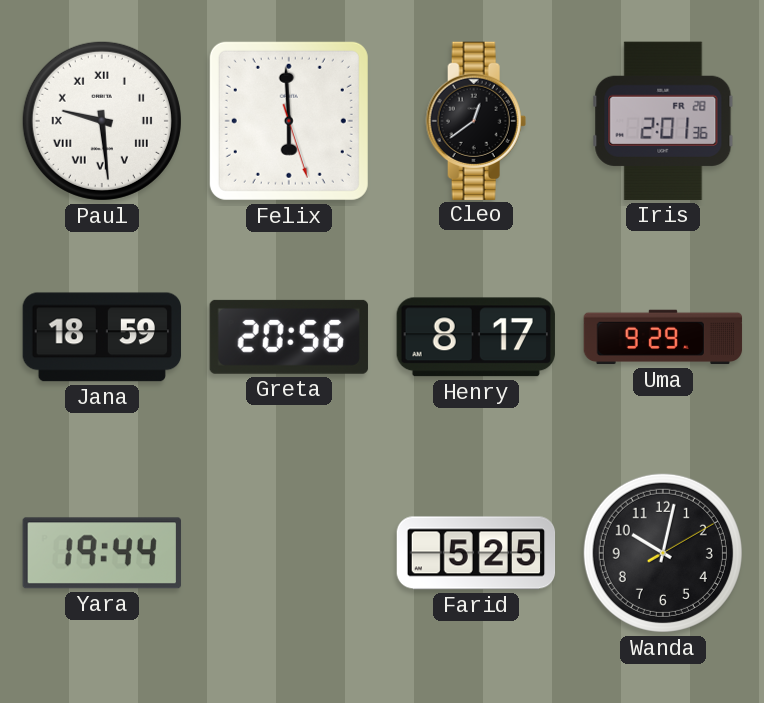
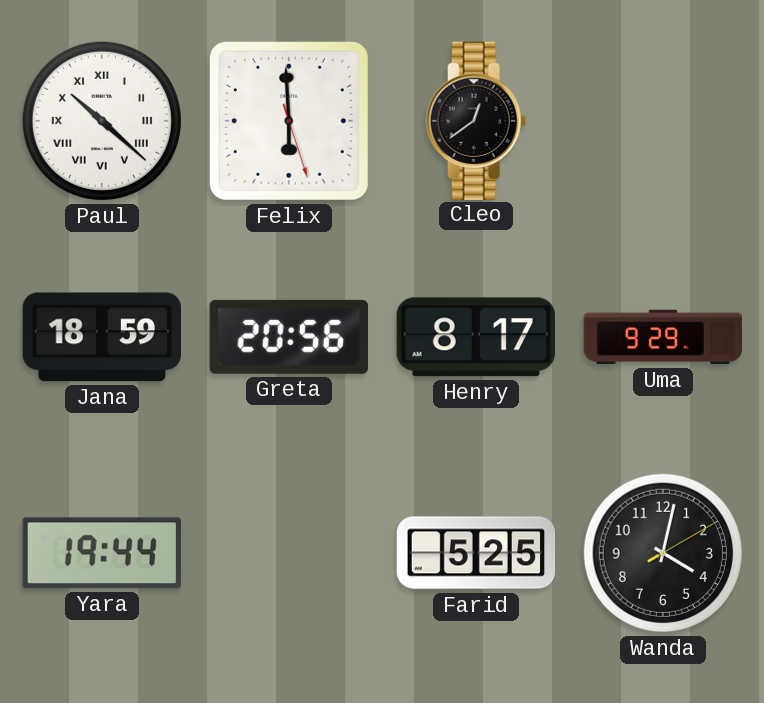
Paul: 9:29 -> 10:22
Iris: 2:01 -> none
Wanda: 10:02 -> 4:02
